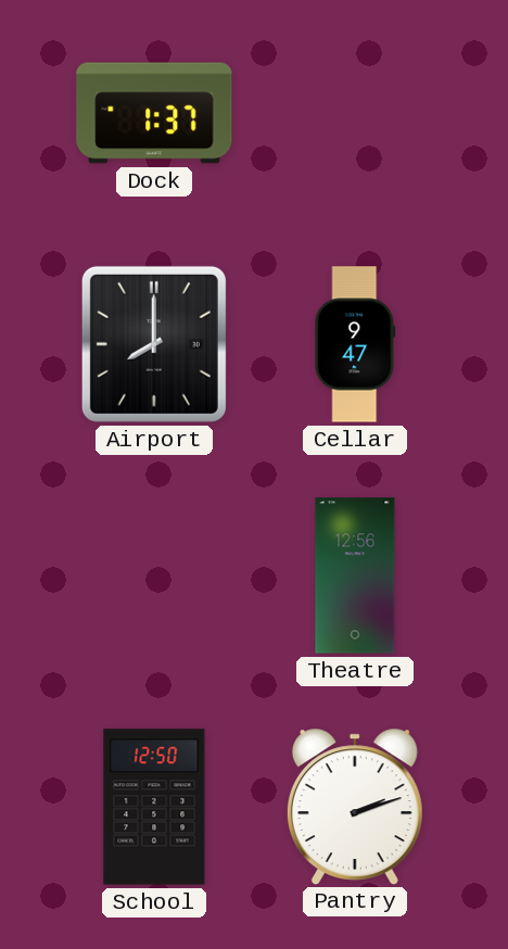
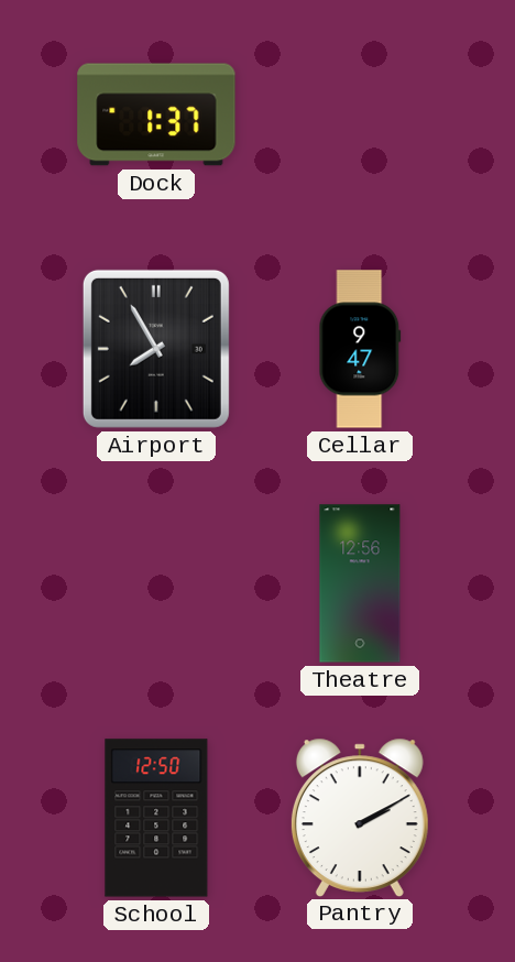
Airport: 8:00 -> 7:55
Pantry: 2:12 -> 2:10
